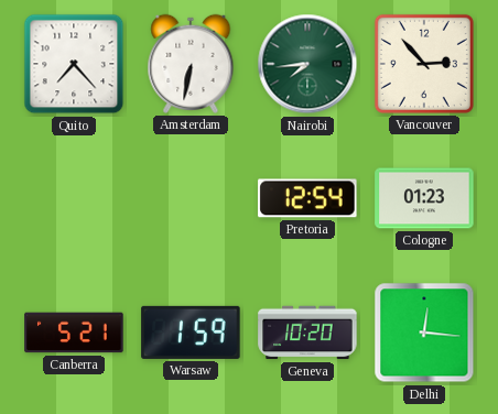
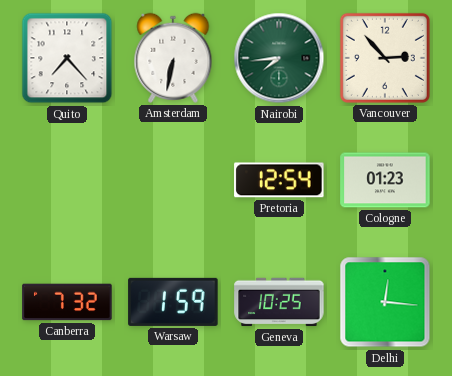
Canberra: 5:21 -> 7:32
Geneva: 10:20 -> 10:25
